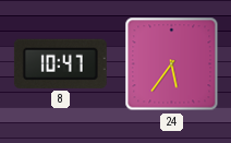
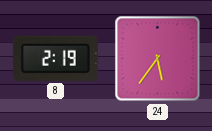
8: 10:47 -> 2:19
